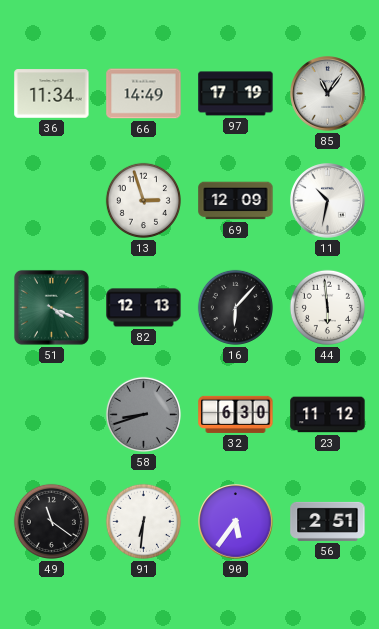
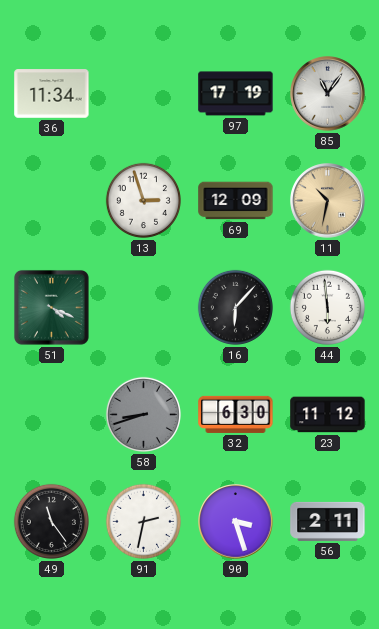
66: 14:49 -> none
11 dial: white -> champagne
82: 12:13 -> none
49: 11:21 -> 11:24
91: 6:31 -> 2:32
90: 5:36 -> 3:27
56: 2:51 -> 2:11
